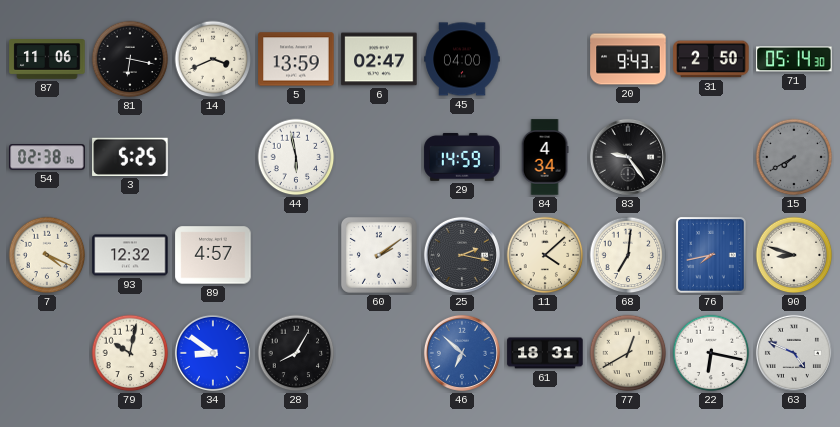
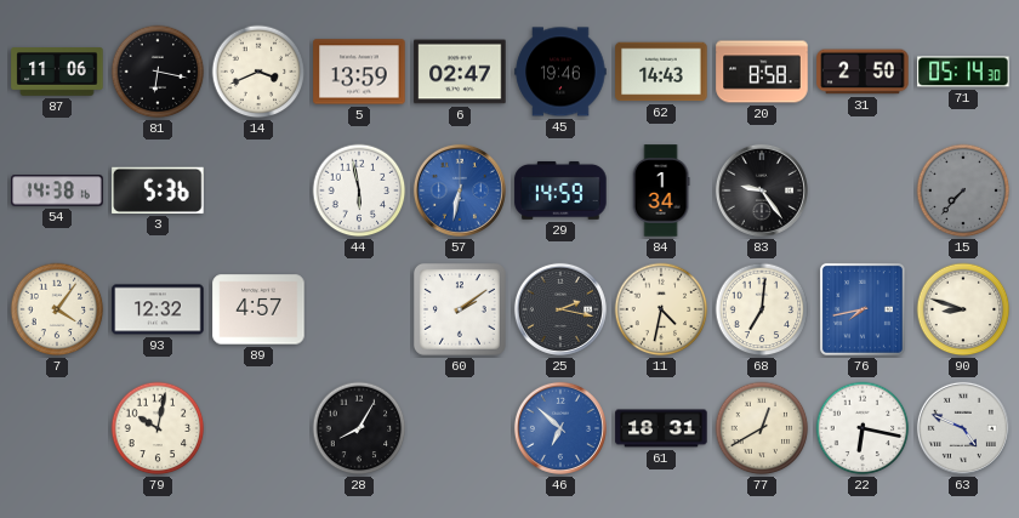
45: 04:00 -> 19:46
62: none -> 14:43
20: 9:43 -> 8:58
54: 02:38 -> 14:38
3: 5:25 -> 5:36
57: none -> 6:32
84: 4:34 -> 1:34
15: 7:40 -> 7:37
7: 4:19 -> 4:06
11: 4:08 -> 4:32
34: 8:51 -> none
